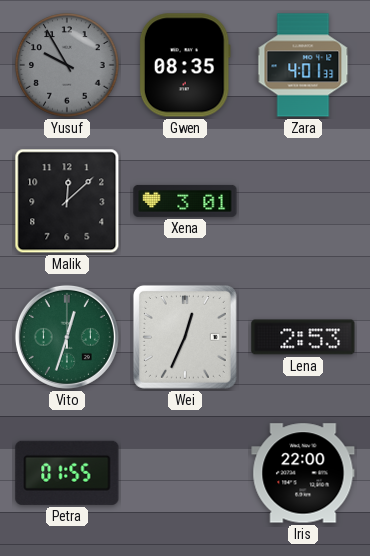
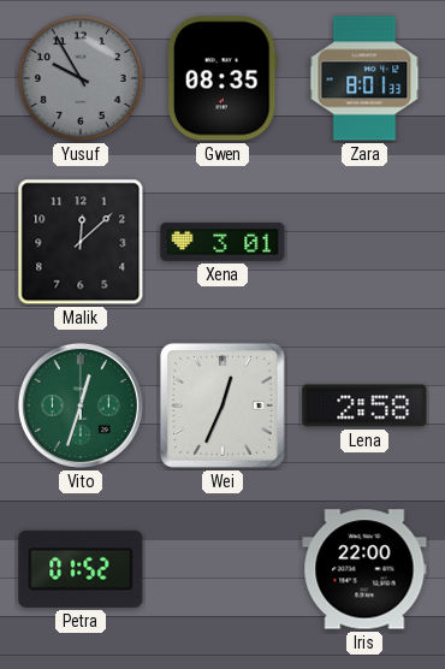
Zara: 4:01 -> 8:01
Lena: 2:53 -> 2:58
Petra: 01:55 -> 01:52
